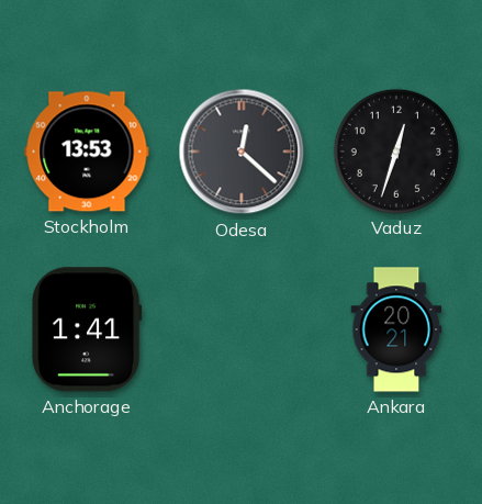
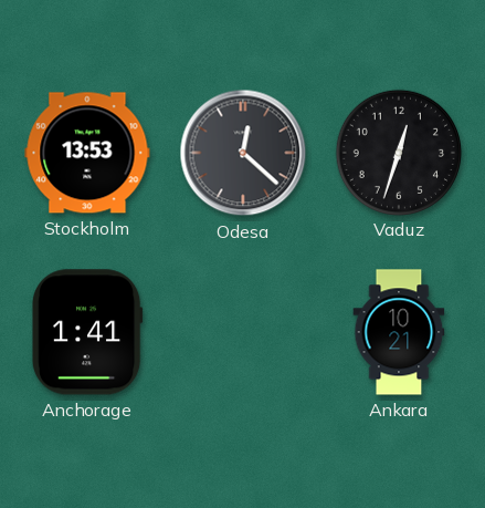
Ankara: 20:21 -> 10:21
